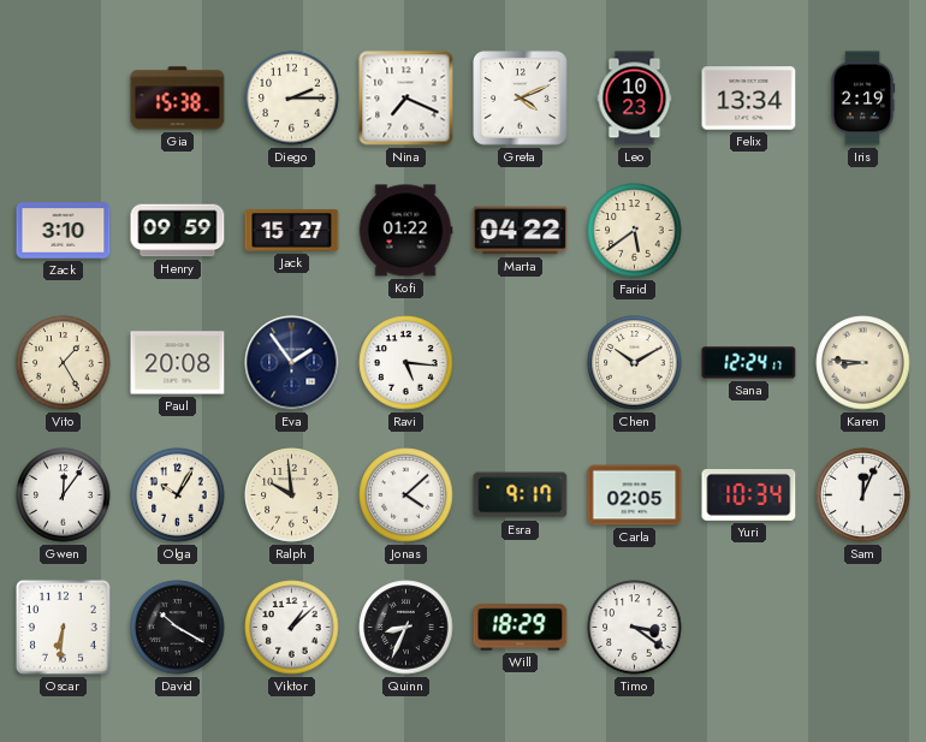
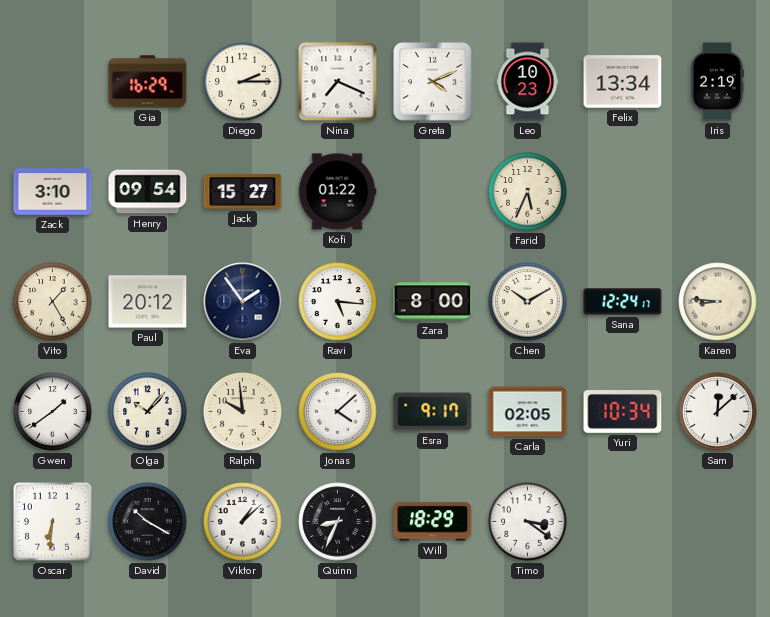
Gia: 15:38 -> 16:29
Henry: 09:59 -> 09:54
Marta: 04:22 -> none
Farid: 5:39 -> 5:34
Paul: 20:08 -> 20:12
Zara: none -> 8:00
Gwen: 12:06 -> 1:39
Olga: 10:05 -> 10:07
Sam: 12:04 -> 12:08
